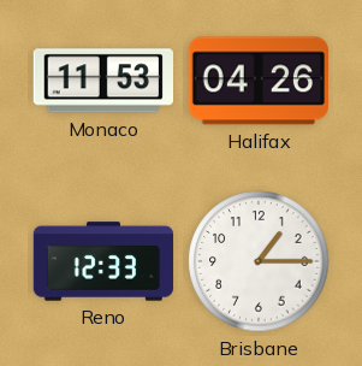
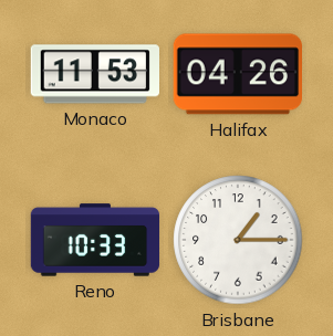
Reno: 12:33 -> 10:33
